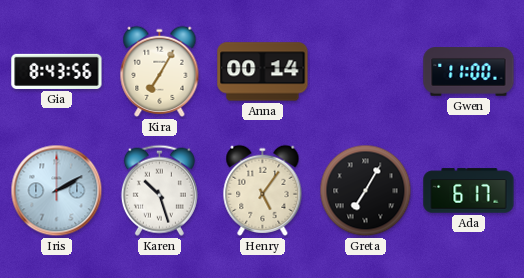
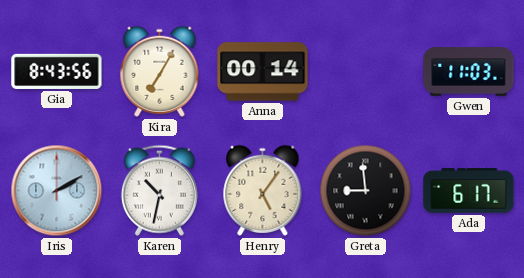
Gwen: 11:00 -> 11:03
Karen: 10:27 -> 10:32
Greta: 7:05 -> 8:59
